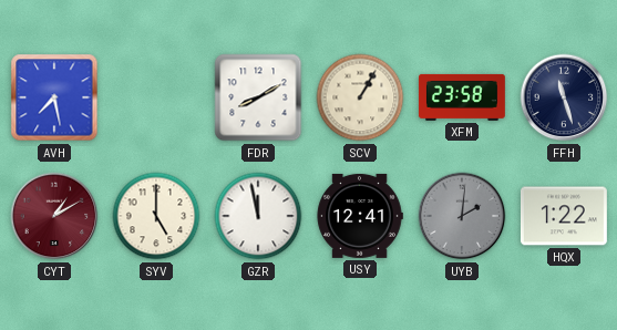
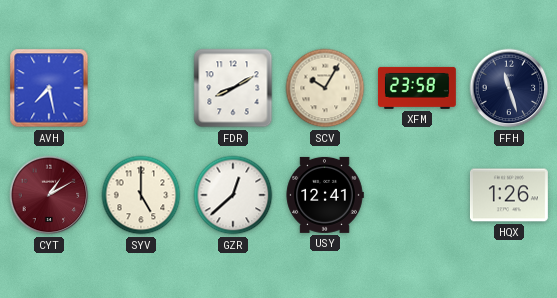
SCV: 1:05 -> 10:05
GZR: 11:58 -> 12:38
UYB: 2:01 -> none
HQX: 1:22 -> 1:26
